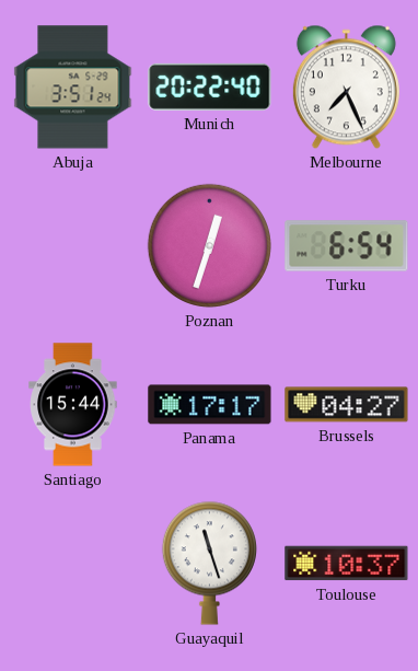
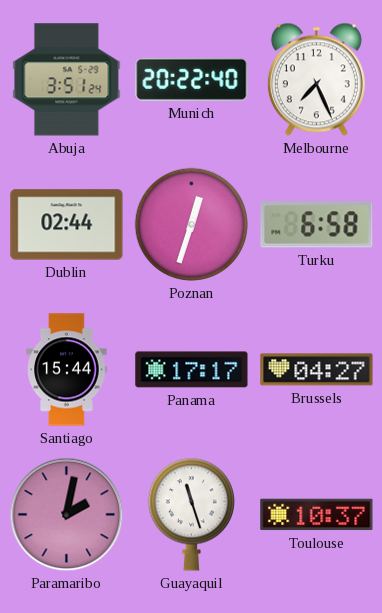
Dublin: none -> 02:44
Turku: 6:54 -> 6:58
Paramaribo: none -> 2:02
